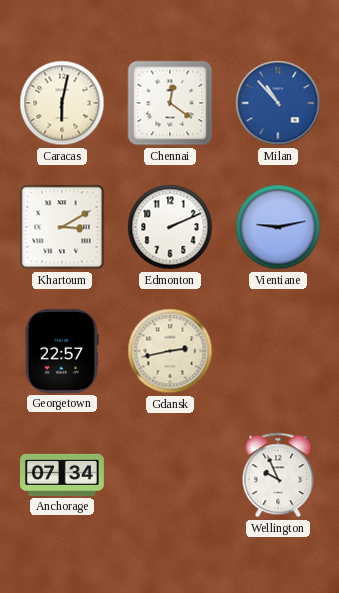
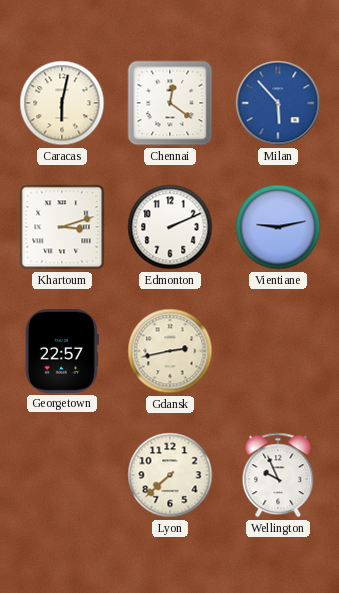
Milan: 10:53 -> 5:53
Khartoum: 3:10 -> 3:12
Anchorage: 07:34 -> none
Lyon: none -> 7:38
